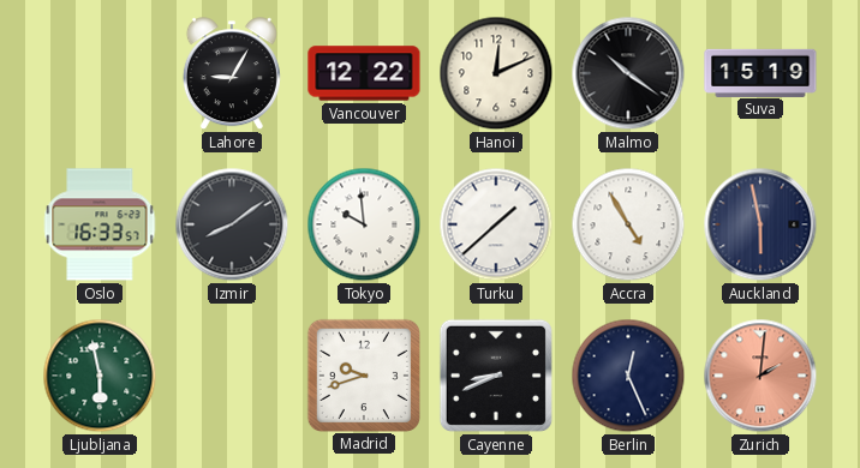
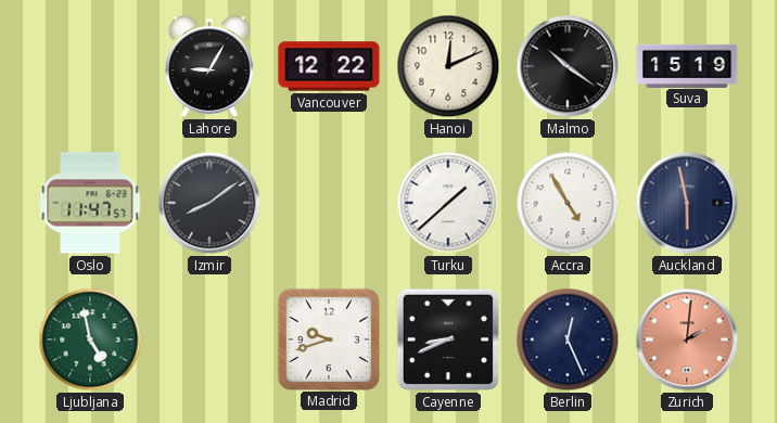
Oslo: 16:33 -> 11:47
Tokyo: 9:59 -> none
Ljubljana: 5:58 -> 4:58
